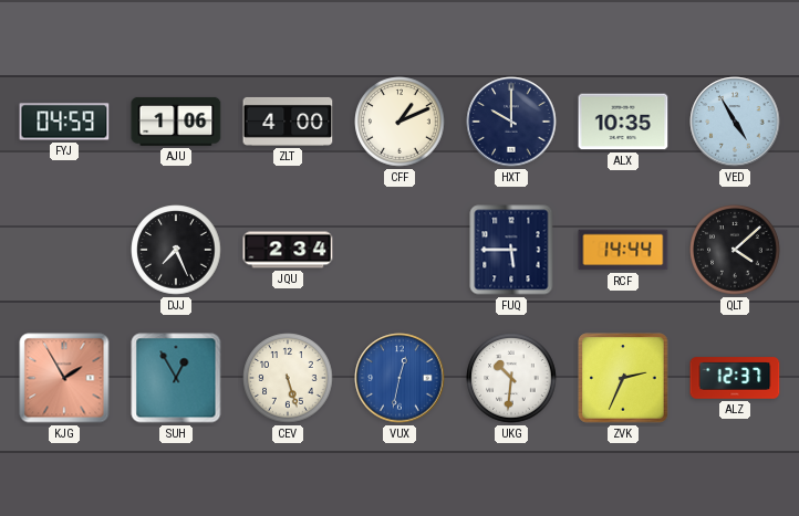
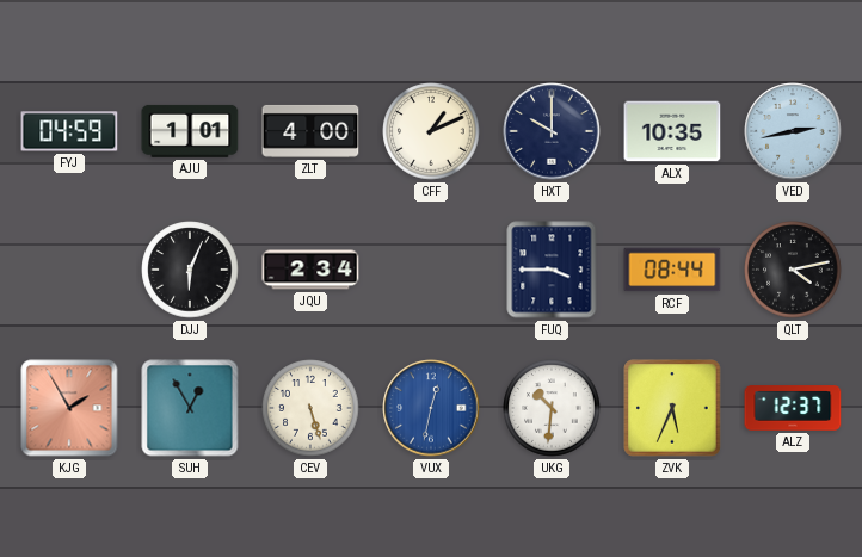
AJU: 1:06 -> 1:01
VED: 4:55 -> 2:43
DJJ: 7:26 -> 6:04
FUQ: 5:45 -> 3:45
RCF: 14:44 -> 08:44
QLT: 4:08 -> 4:13
ZVK: 2:34 -> 5:34
